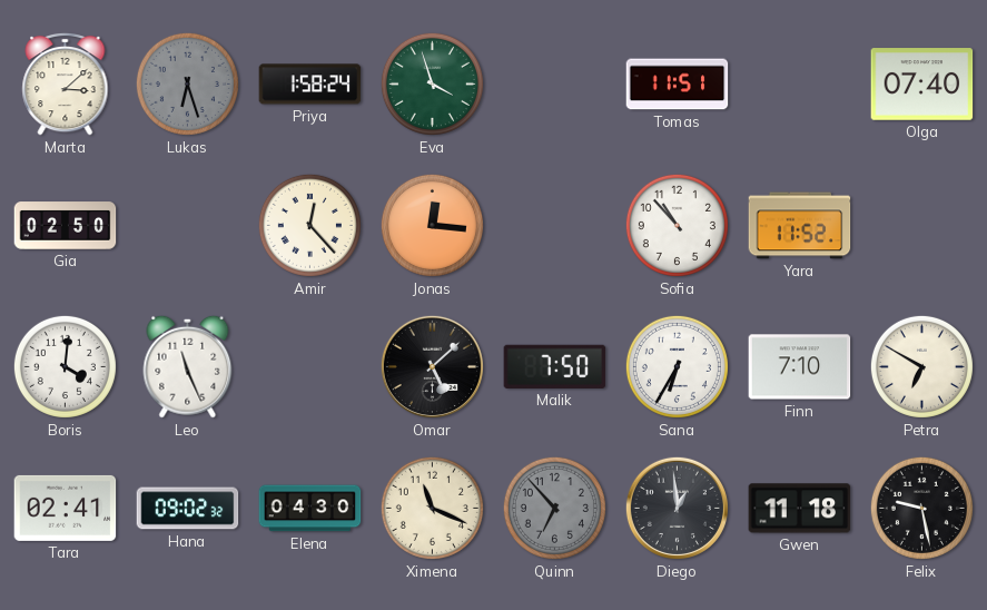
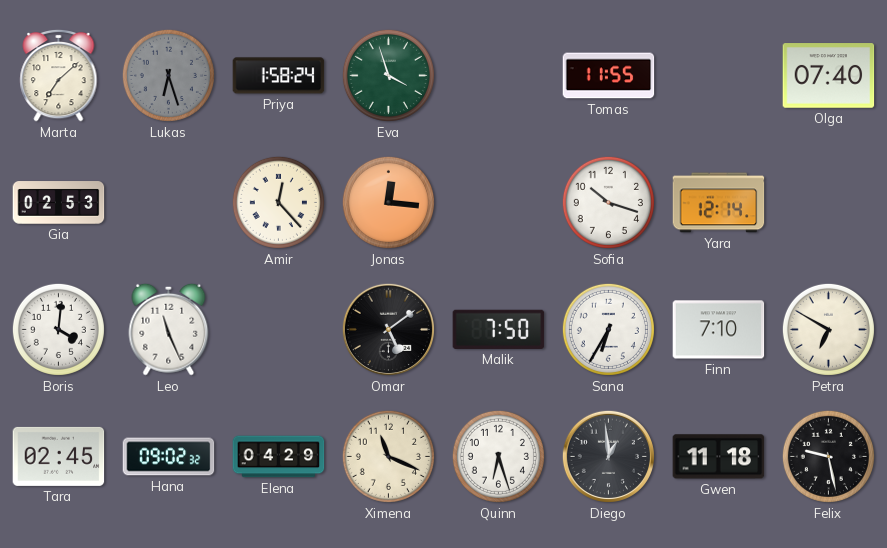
Marta: 3:08 -> 7:08
Tomas: 11:51 -> 11:55
Gia: 02:50 -> 02:53
Sofia: 10:53 -> 10:18
Yara: 11:52 -> 12:14
Omar: 5:08 -> 5:09
Tara: 02:41 -> 02:45
Elena: 04:30 -> 04:29
Quinn: 6:53 -> 6:27
Quinn dial: grey -> white
